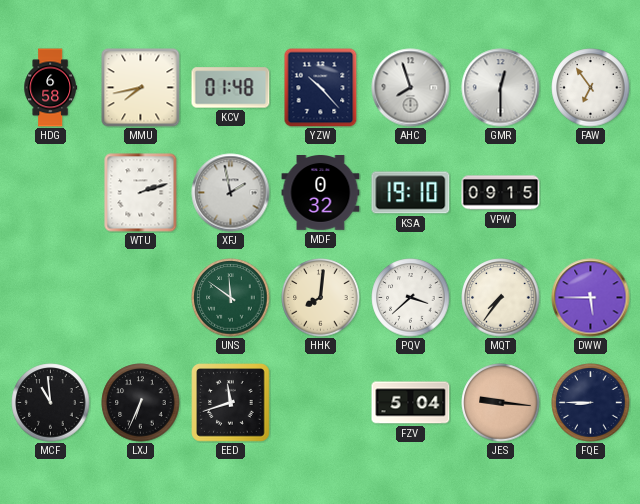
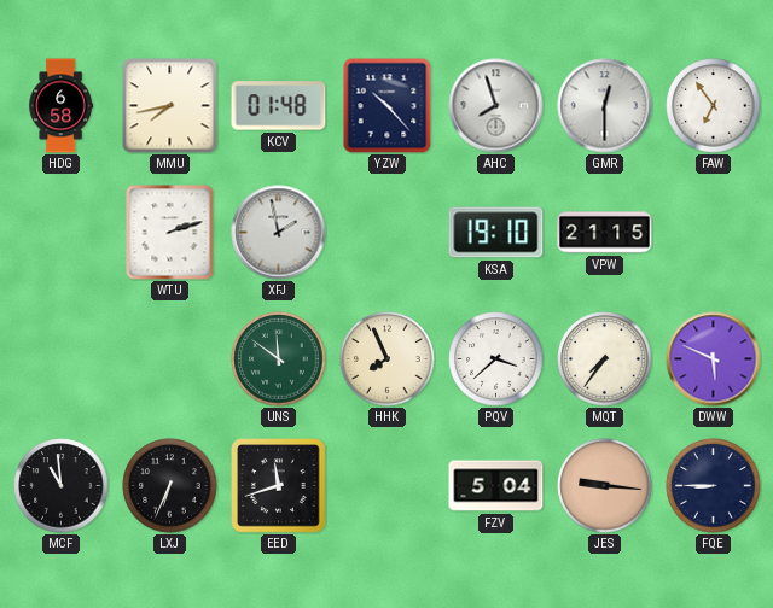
MDF: 0:32 -> none
VPW: 09:15 -> 21:15
HHK: 8:01 -> 7:56
DWW: 5:45 -> 5:49
